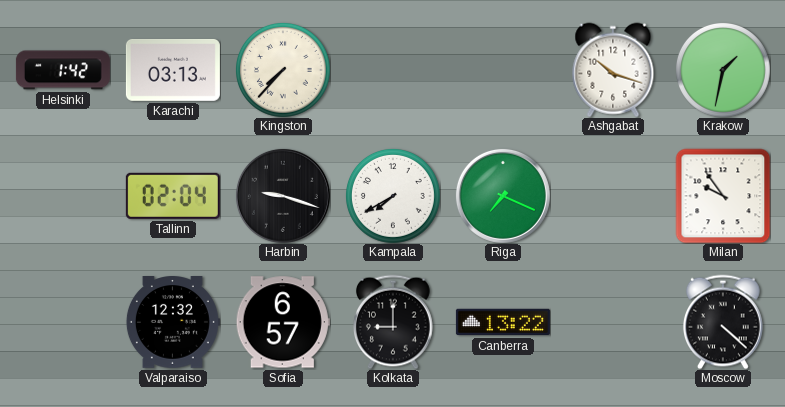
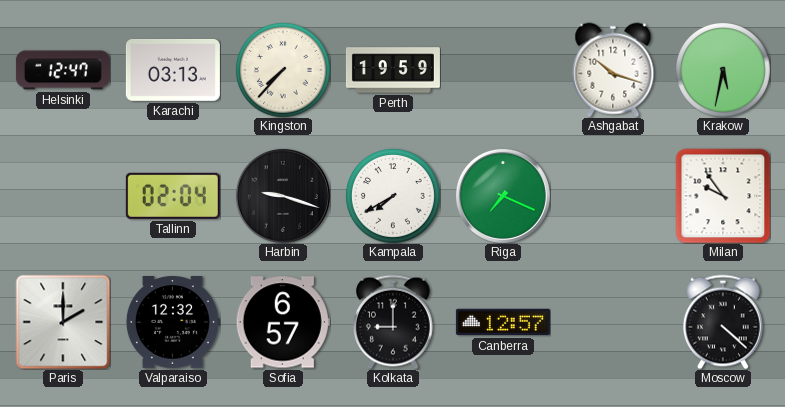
Helsinki: 1:42 -> 12:47
Perth: none -> 19:59
Krakow: 1:32 -> 5:32
Paris: none -> 2:00
Canberra: 13:22 -> 12:57
